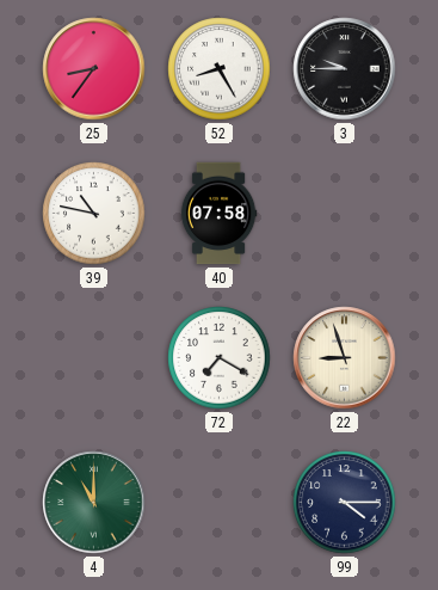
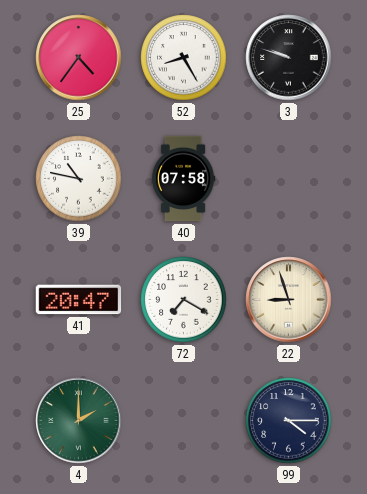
25: 8:36 -> 4:36
3: 9:45 -> 9:48
41: none -> 20:47
4: 11:00 -> 2:00
